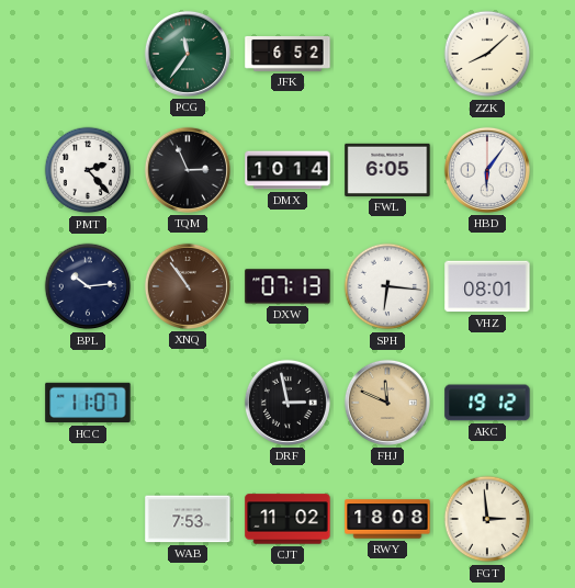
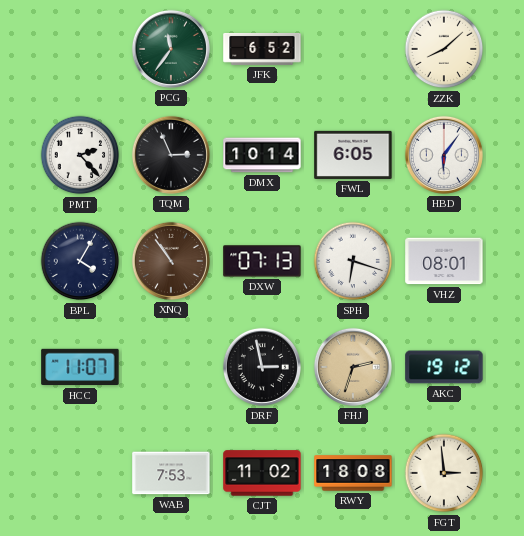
BPL: 10:14 -> 4:05
SPH: 6:16 -> 6:18
FHJ: 11:49 -> 2:33
